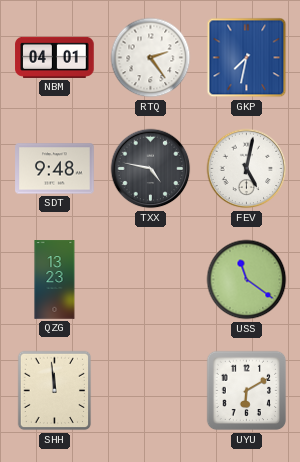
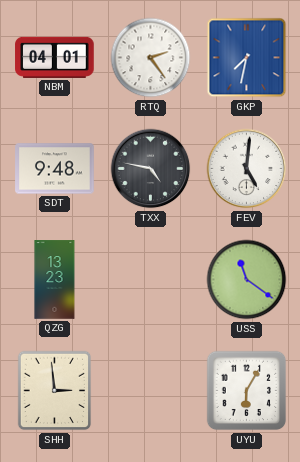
FEV: 5:02 -> 5:01
SHH: 11:59 -> 2:59
UYU: 6:10 -> 6:05
